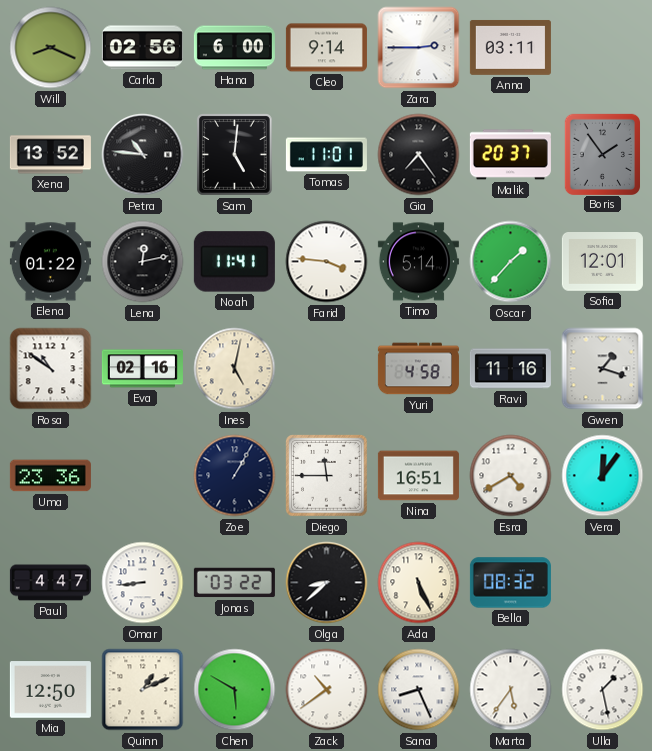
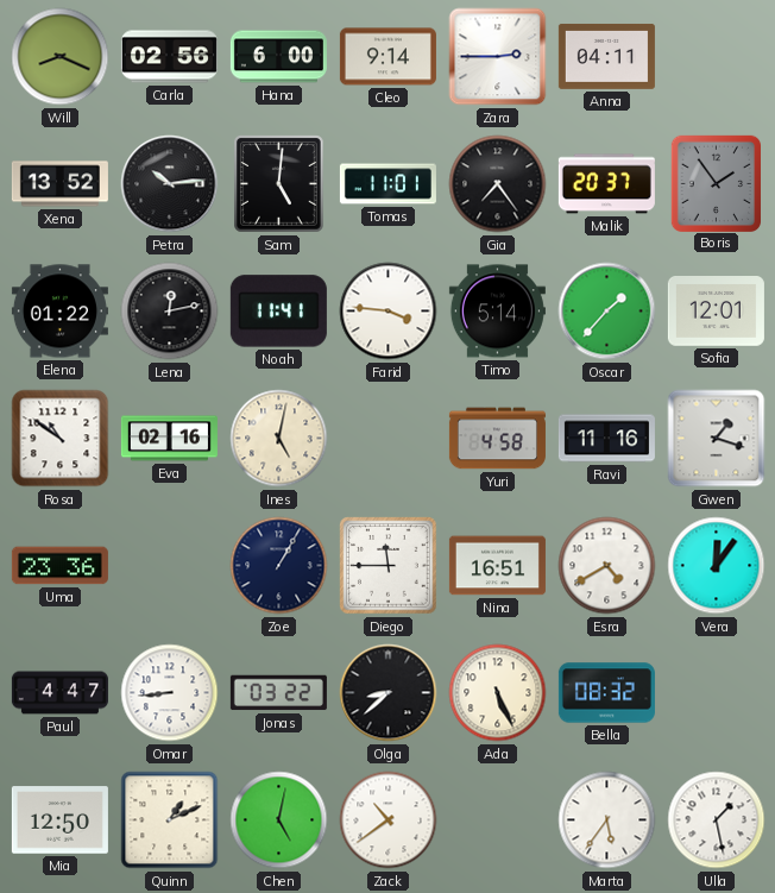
Anna: 03:11 -> 04:11
Petra: 10:46 -> 10:14
Chen: 5:50 -> 5:02
Sana: 8:26 -> none
